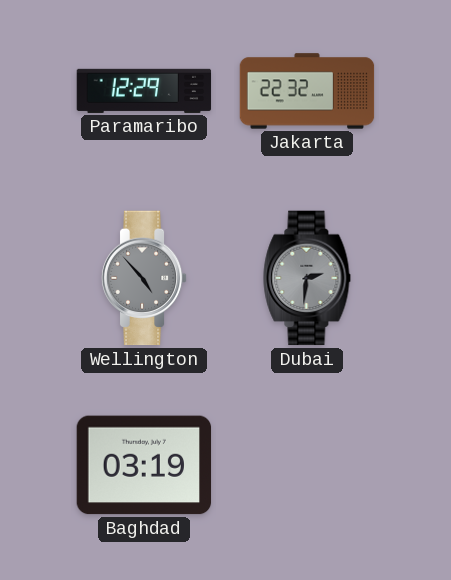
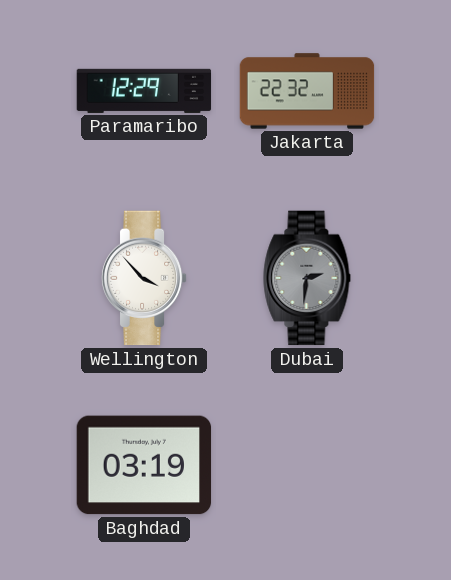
Wellington: 4:53 -> 3:53
Wellington dial: grey -> white
